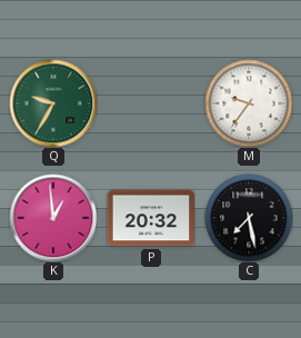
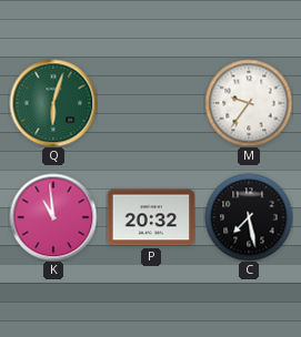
Q: 9:35 -> 6:03
K: 12:59 -> 10:59
